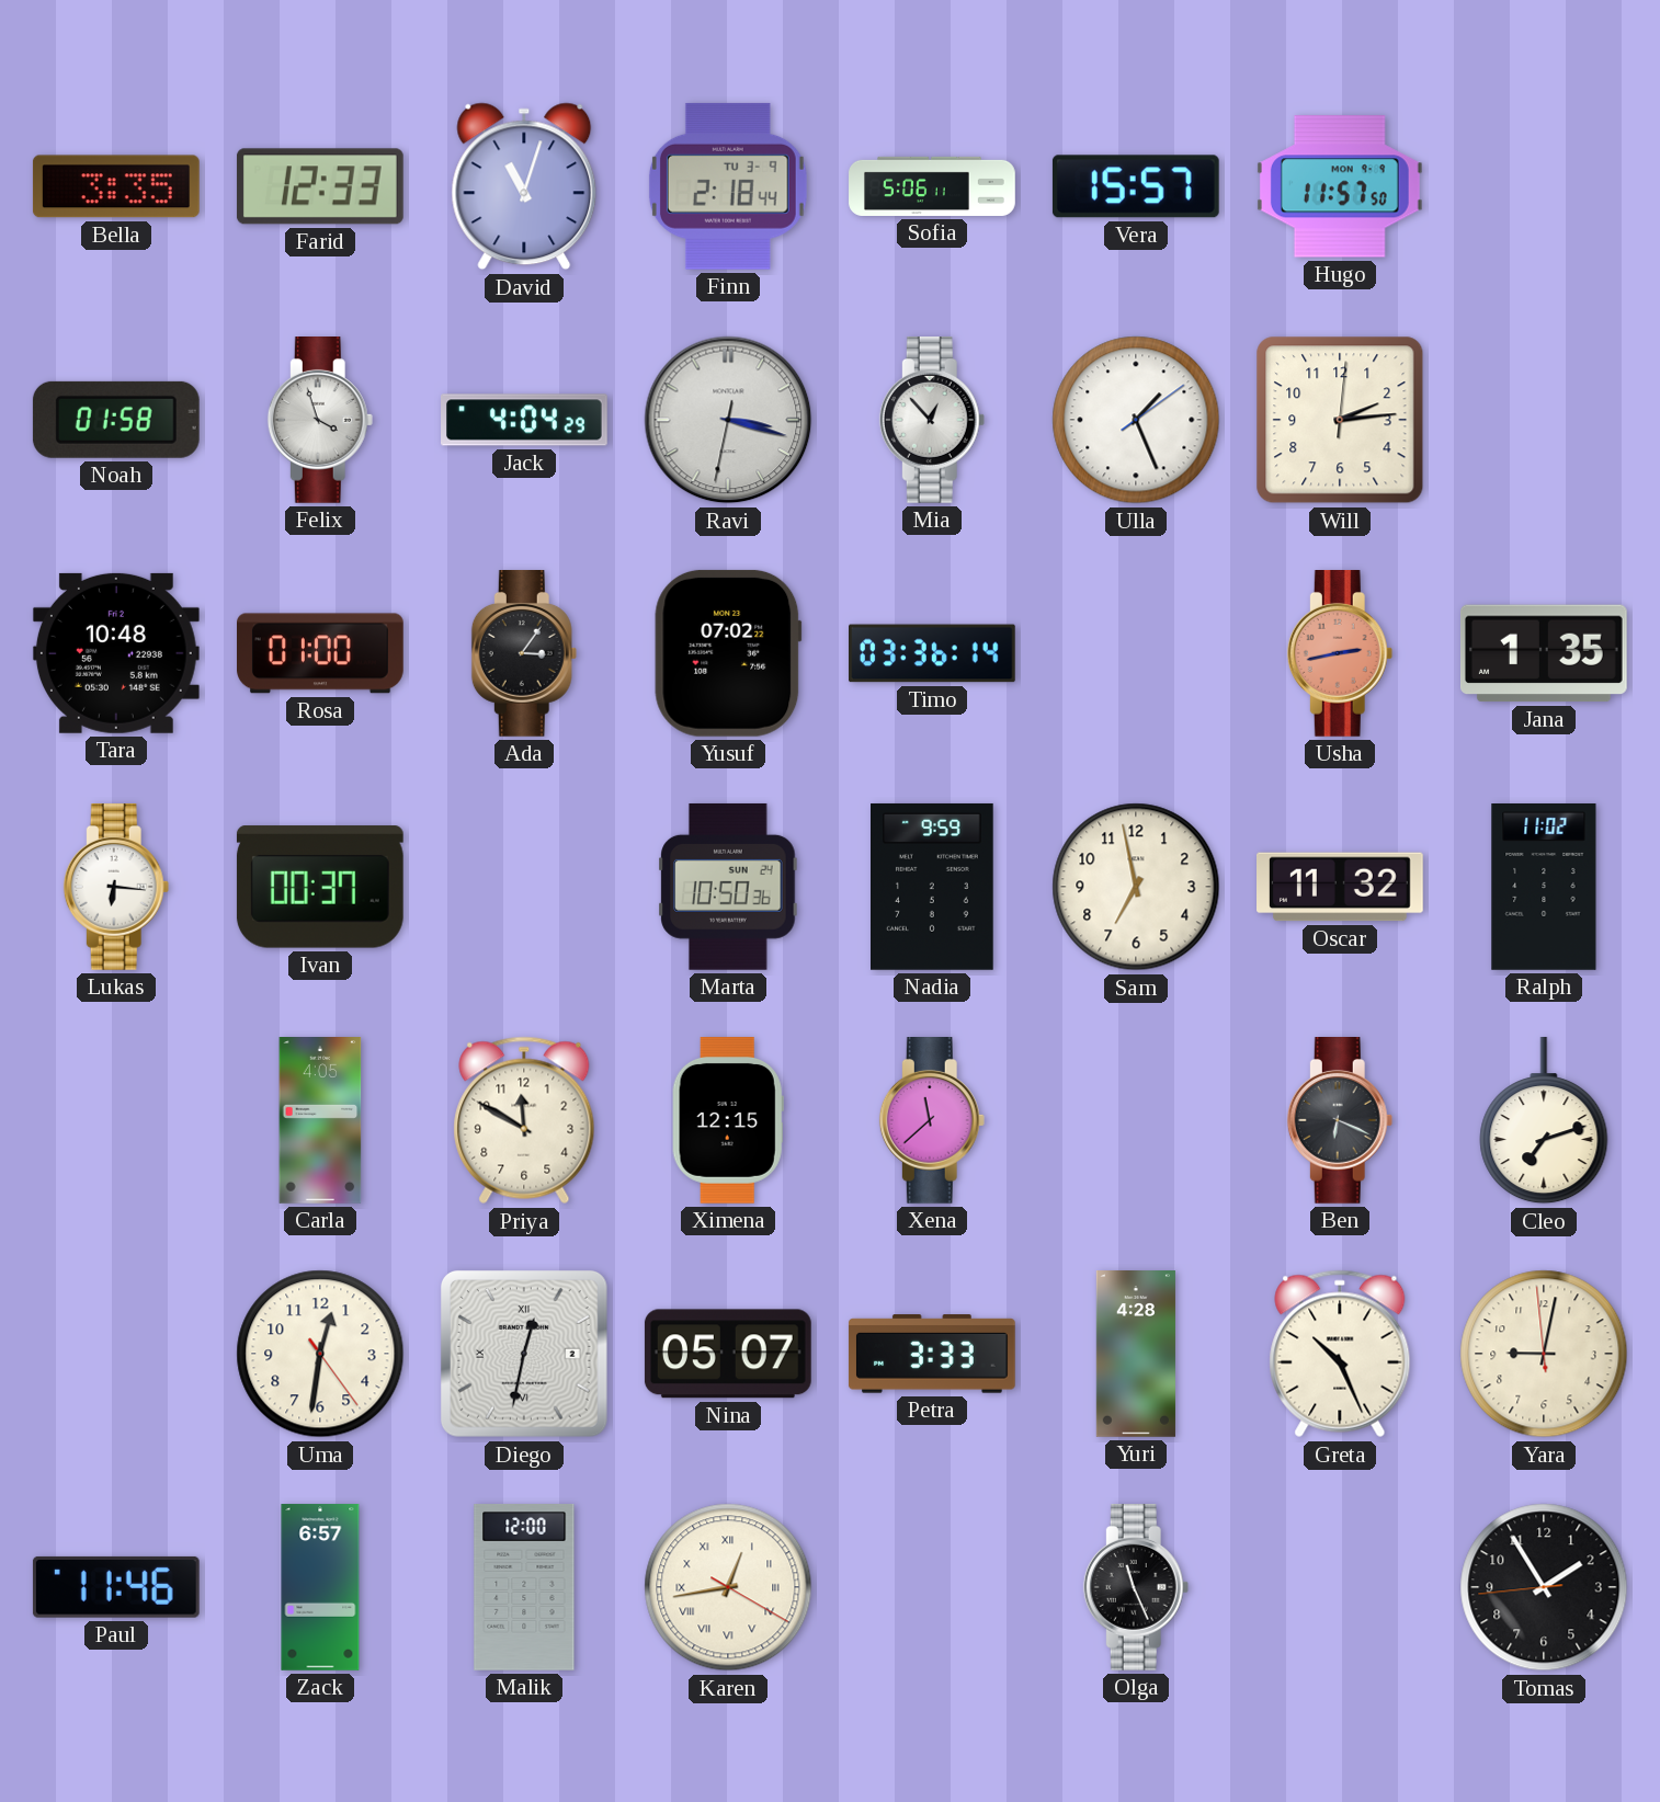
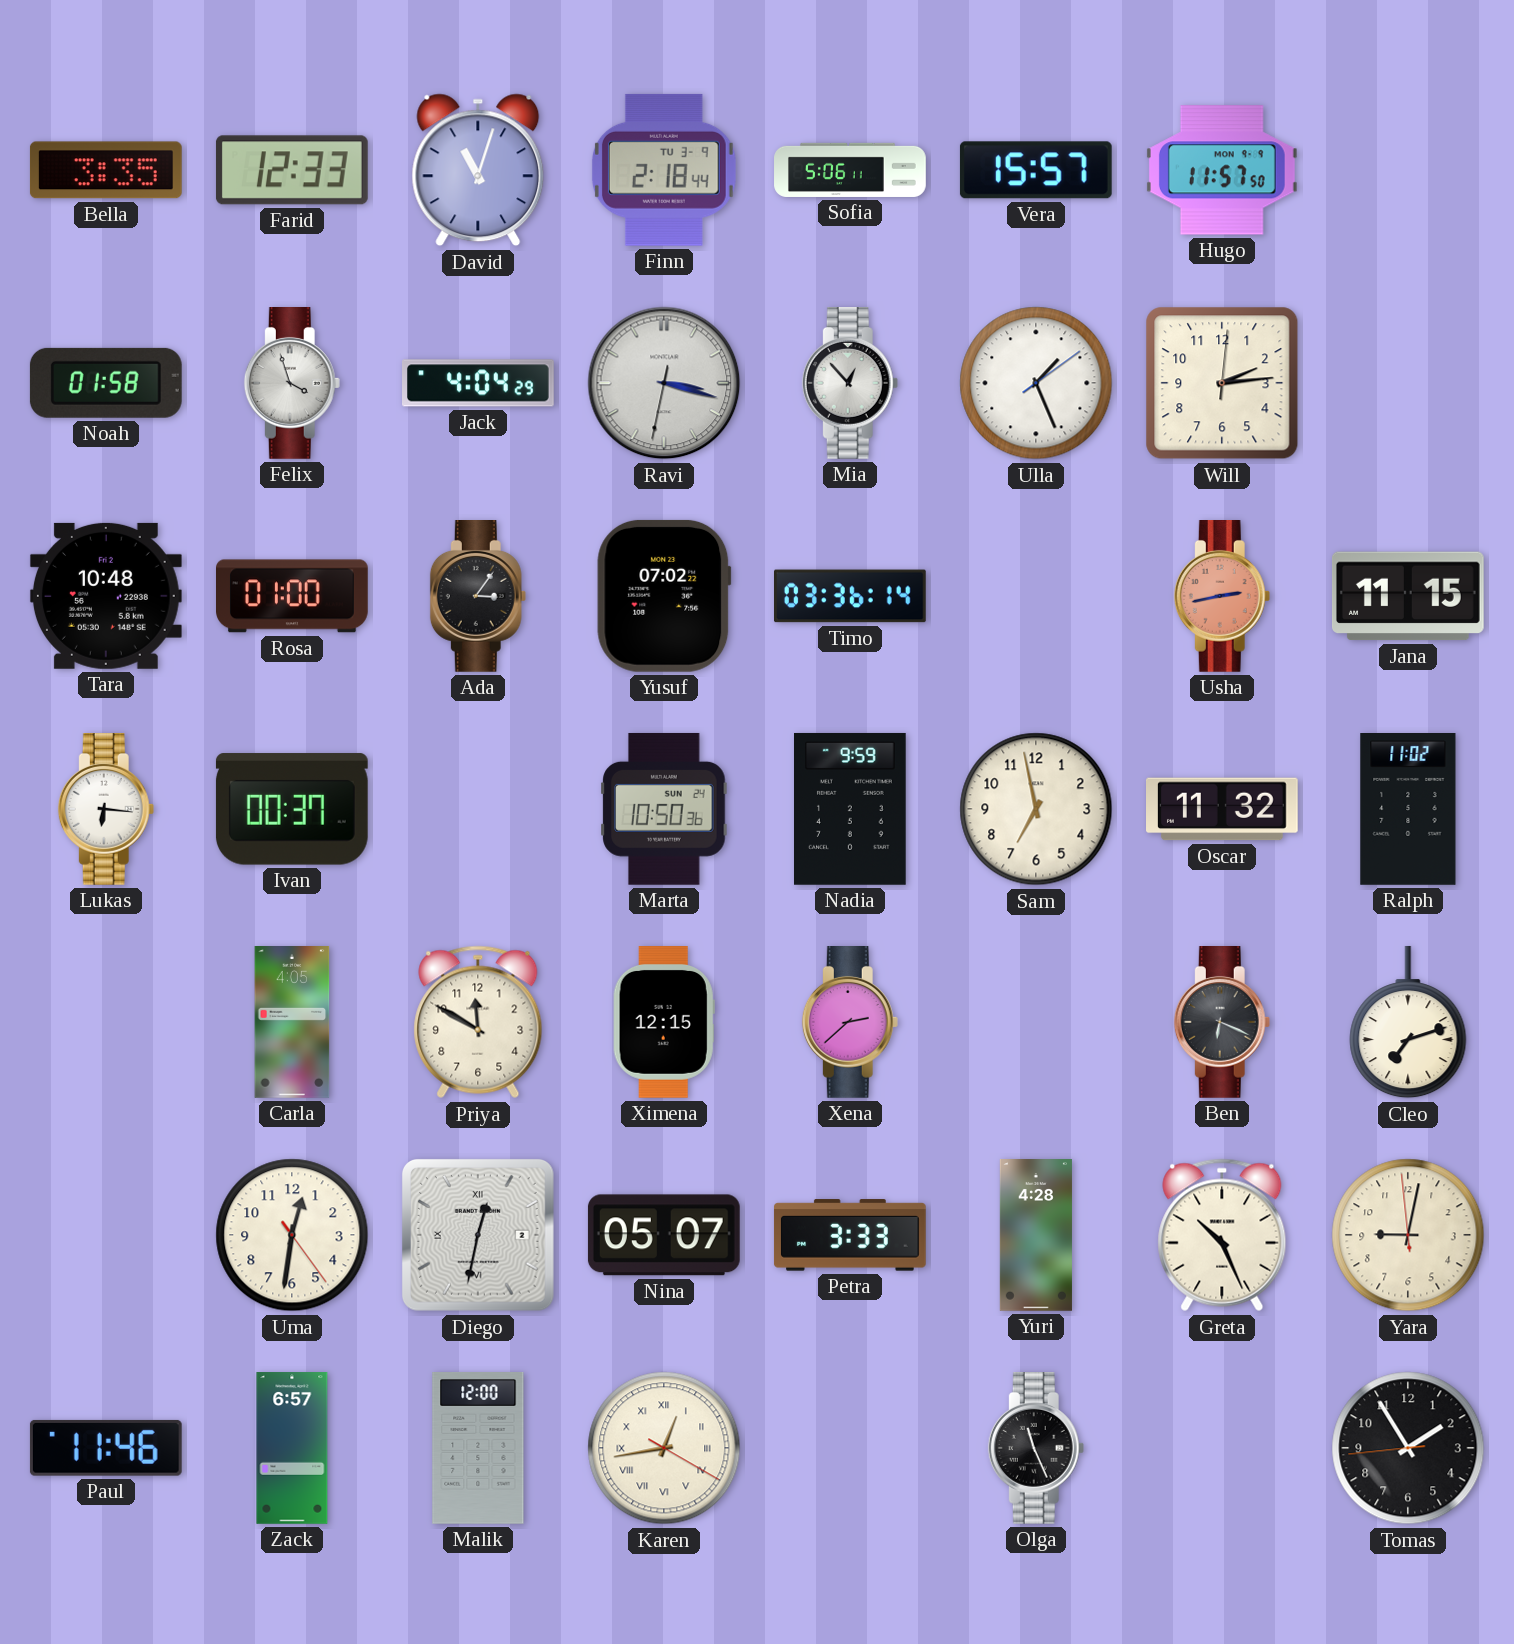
Jana: 1:35 -> 11:15
Xena: 11:38 -> 2:38
